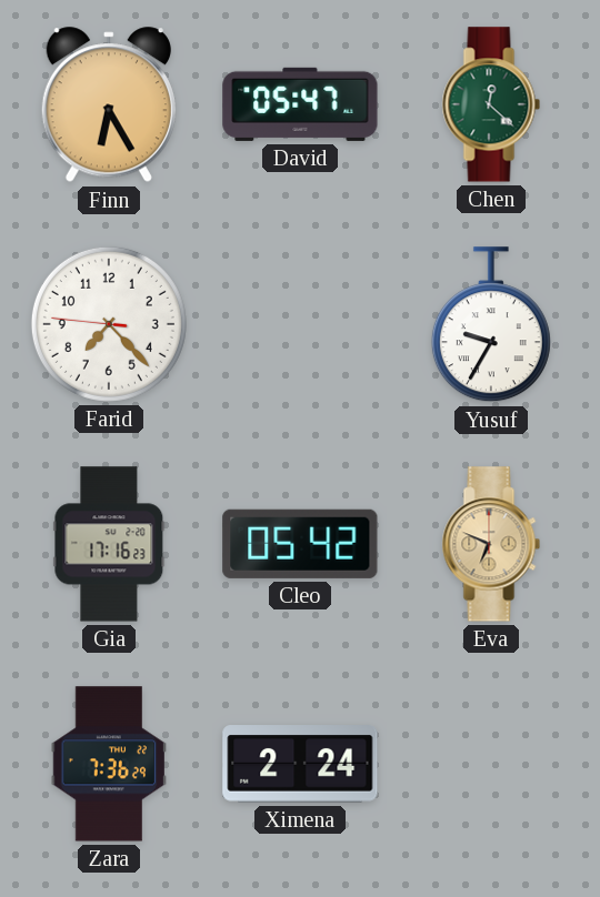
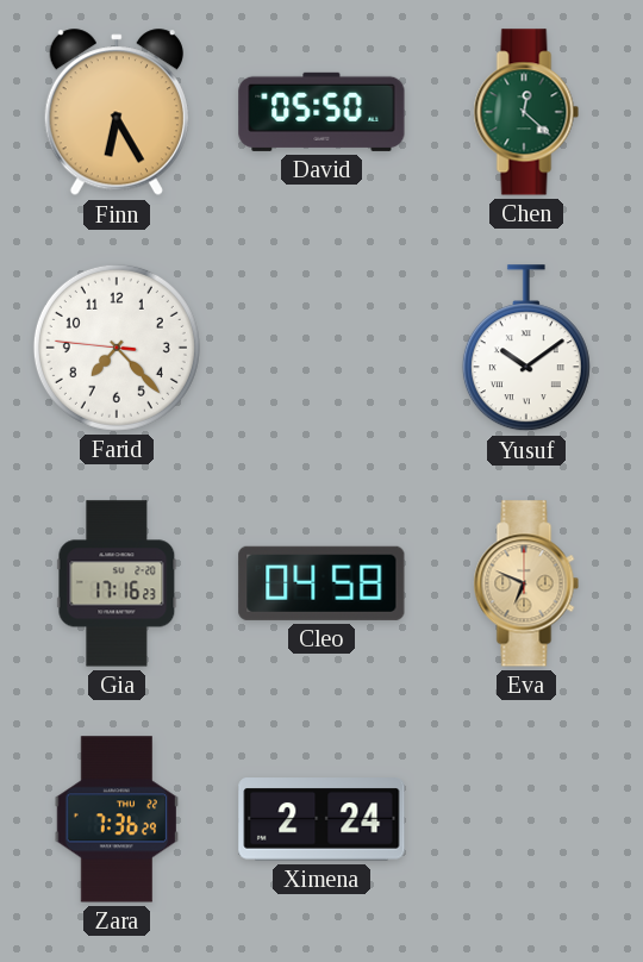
David: 05:47 -> 05:50
Yusuf: 9:35 -> 10:09
Cleo: 05:42 -> 04:58
